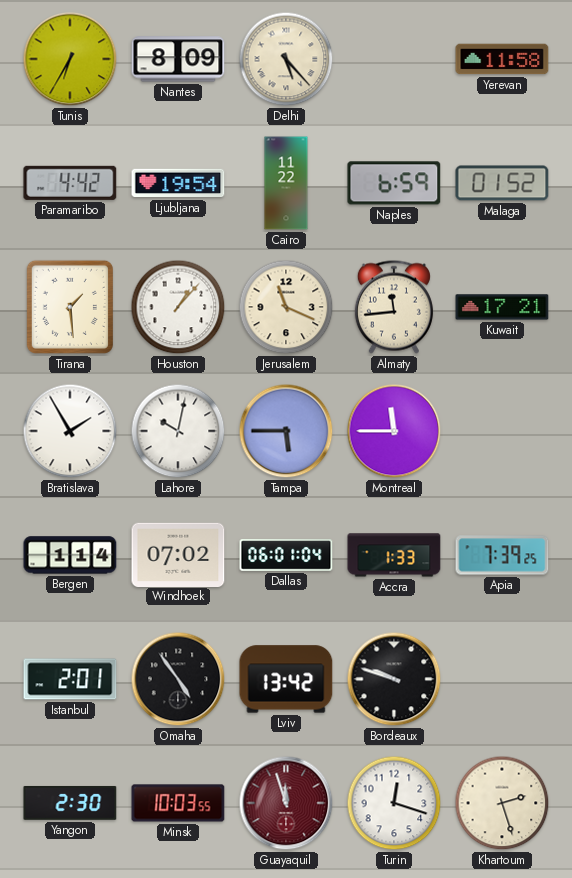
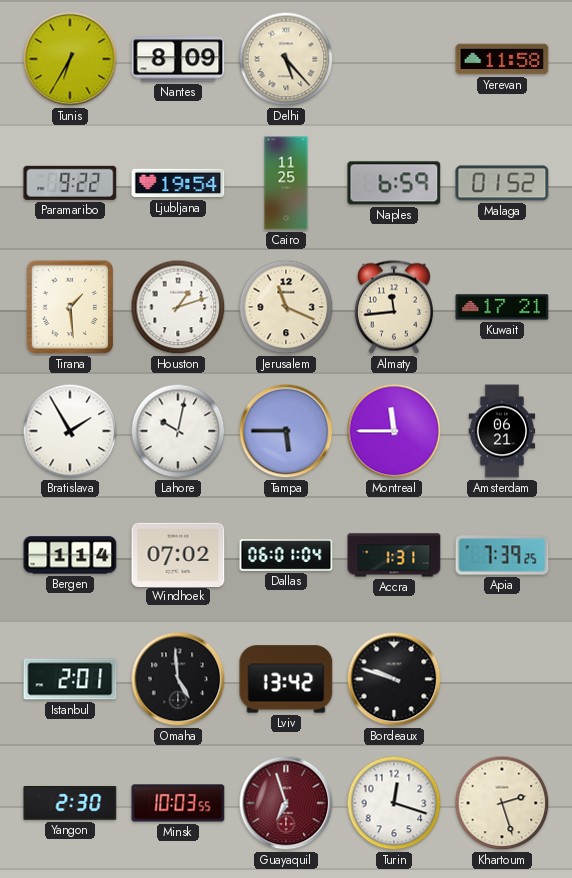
Paramaribo: 4:42 -> 9:22
Cairo: 11:22 -> 11:25
Houston: 1:07 -> 1:12
Amsterdam: none -> 06:21
Accra: 1:33 -> 1:31
Omaha: 4:54 -> 4:59
Guayaquil: 11:57 -> 6:57
